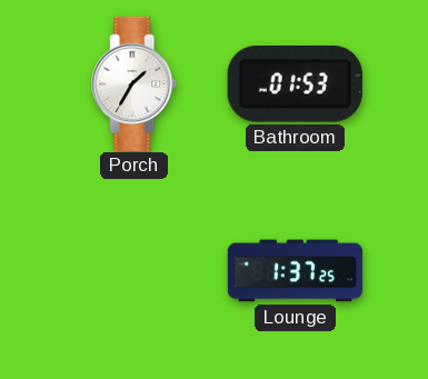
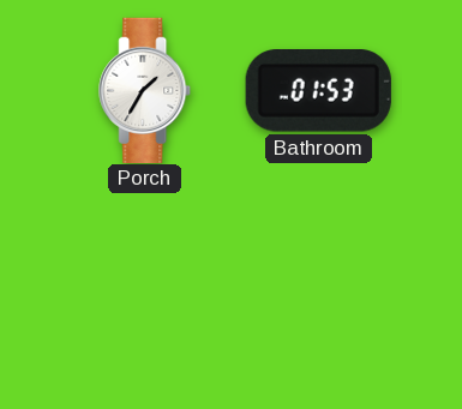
Lounge: 1:37 -> none
